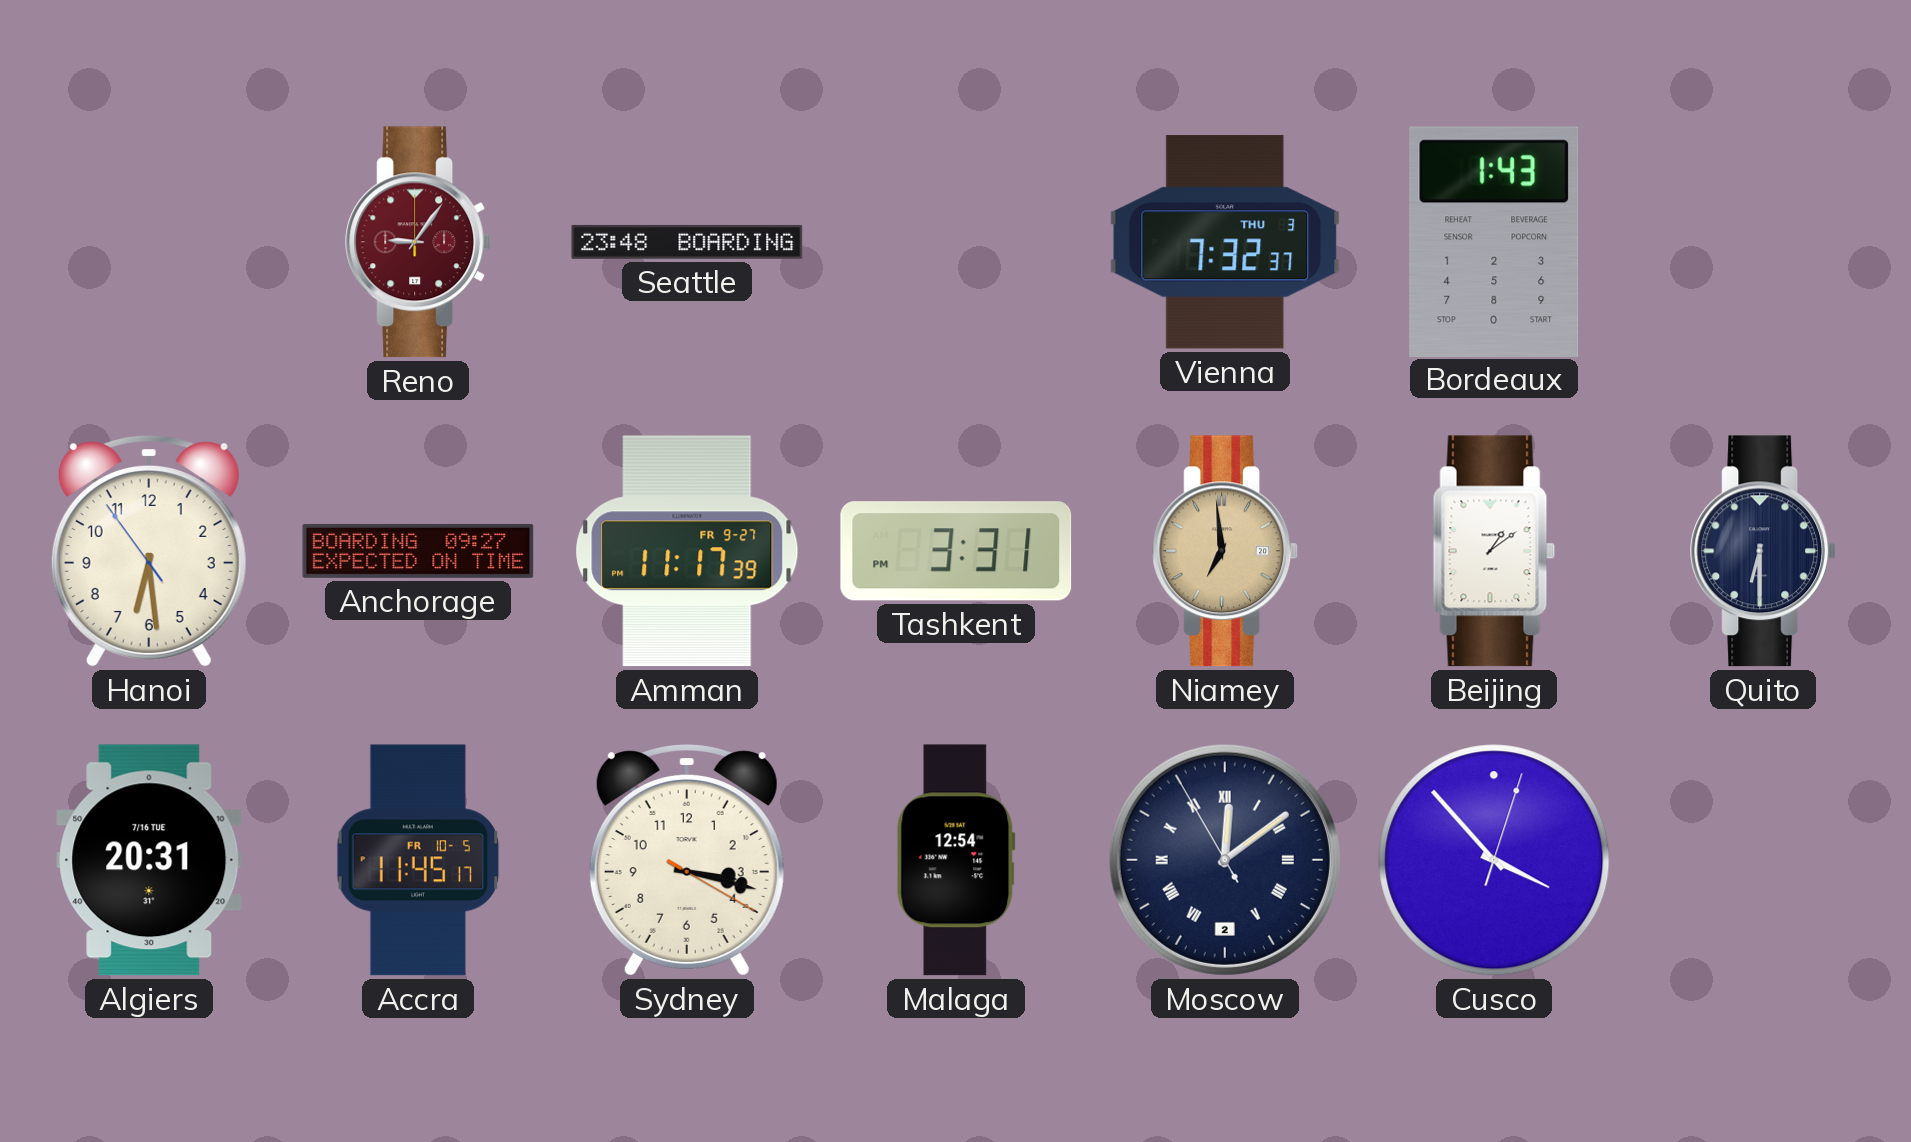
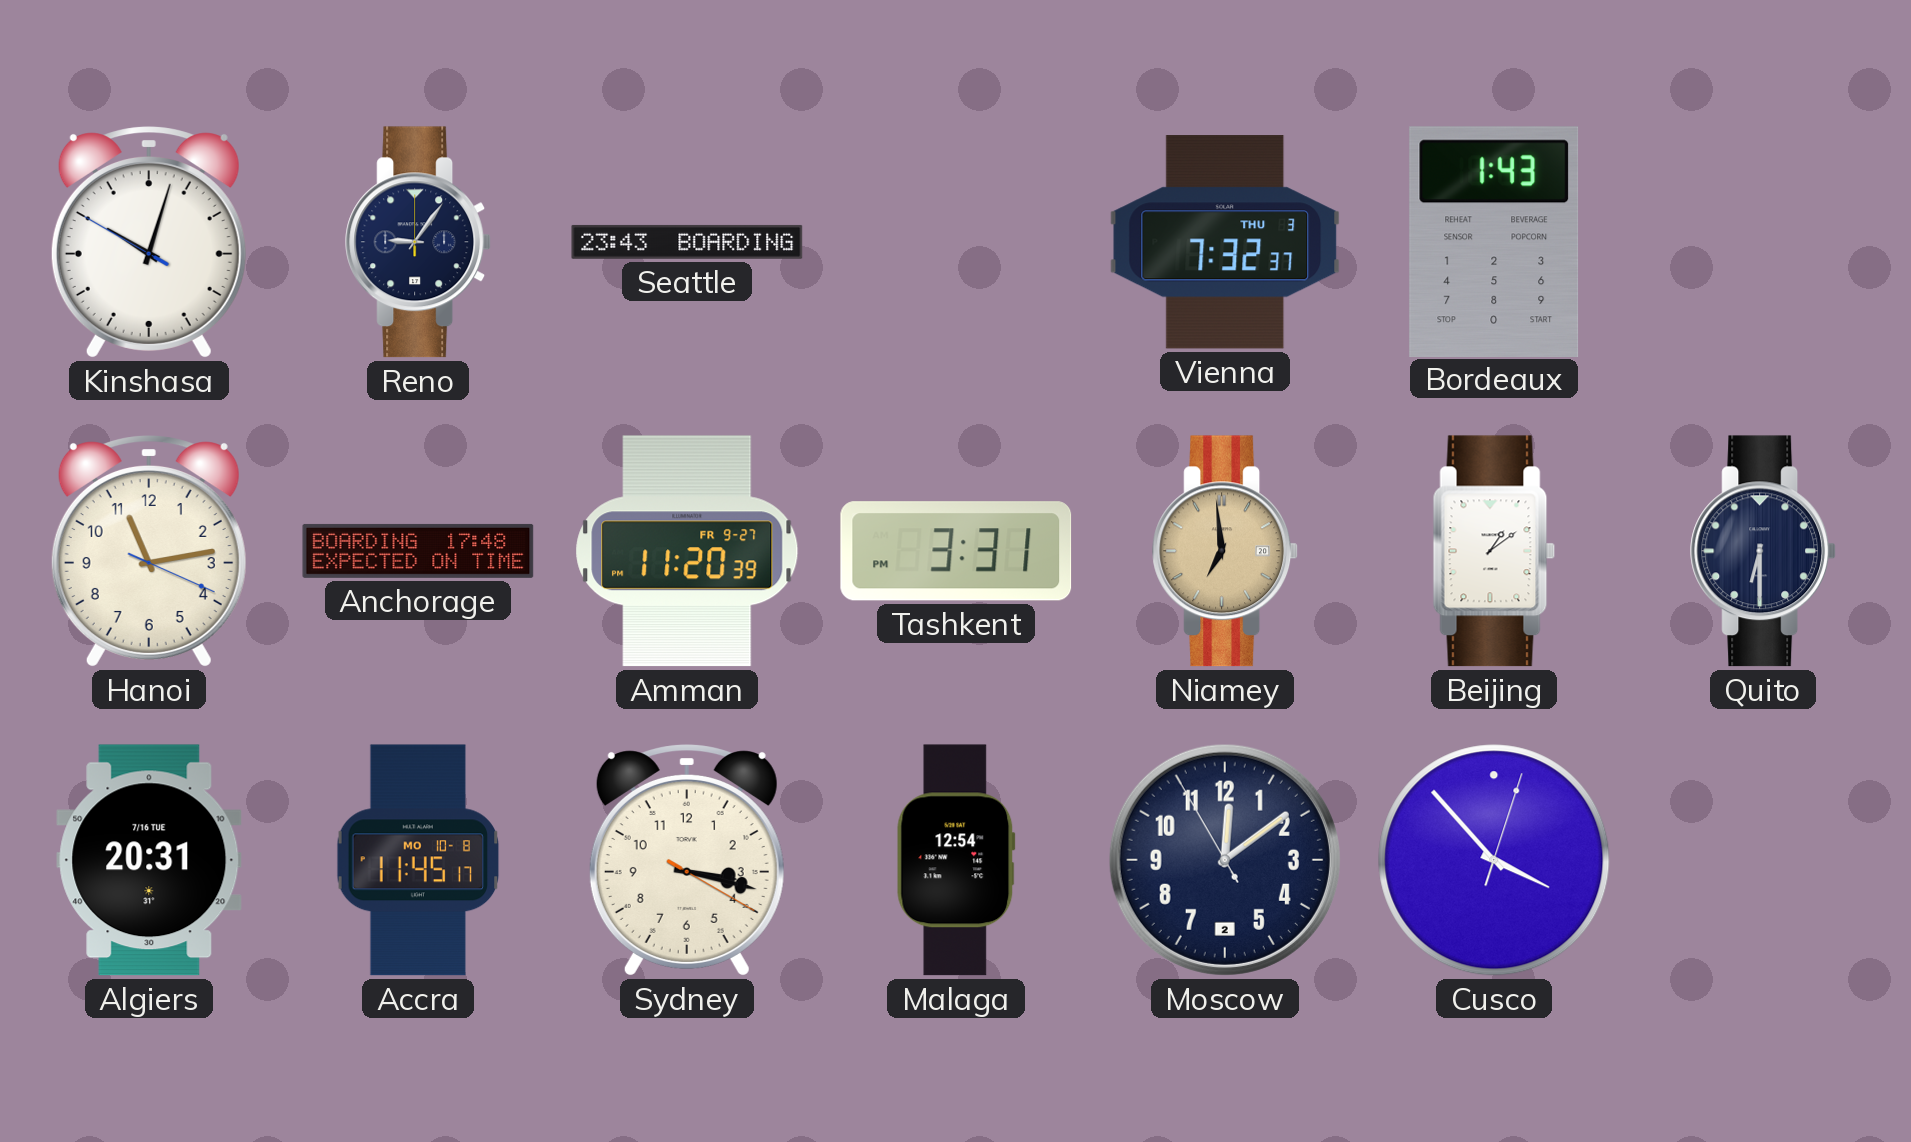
Kinshasa: none -> 10:02
Reno dial: burgundy -> navy
Seattle: 23:48 -> 23:43
Hanoi: 6:28 -> 11:13
Anchorage: 09:27 -> 17:48
Amman: 11:17 -> 11:20
Accra date: FR 10-5 -> MO 10-8
Moscow numerals: Roman -> Arabic
